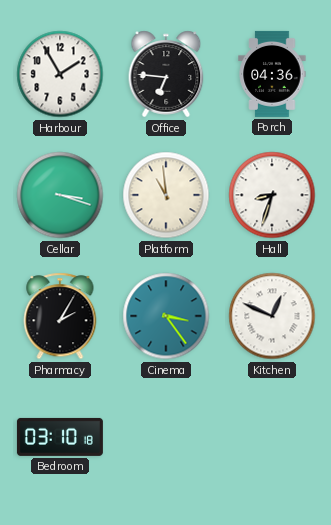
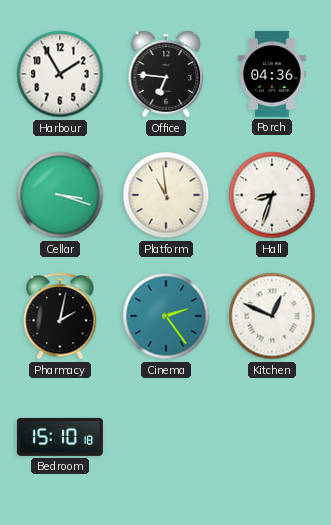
Pharmacy: 2:05 -> 2:02
Cinema: 3:24 -> 2:24
Bedroom: 03:10 -> 15:10
